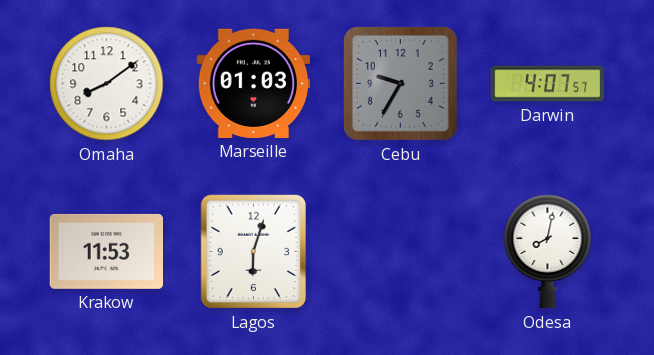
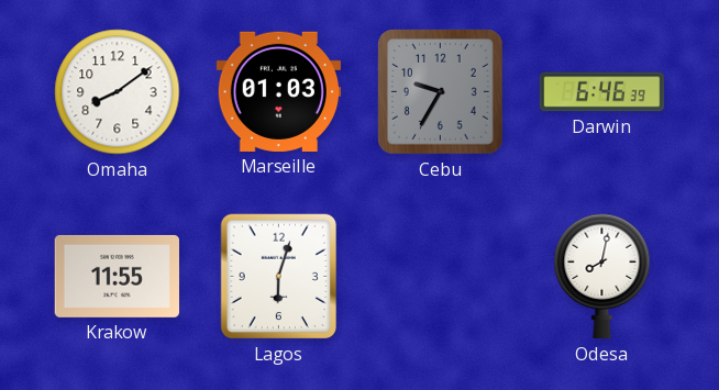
Darwin: 4:07 -> 6:46
Krakow: 11:53 -> 11:55
